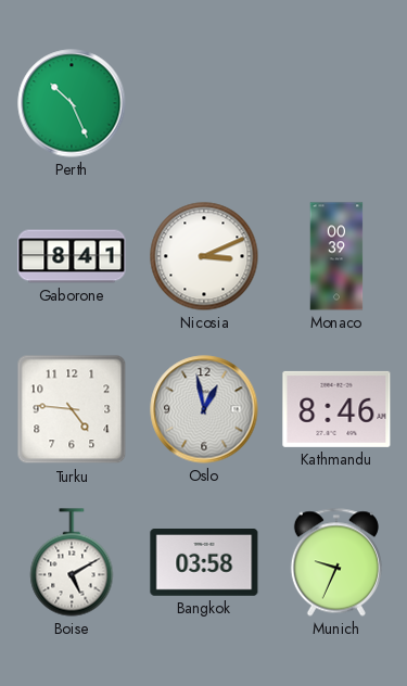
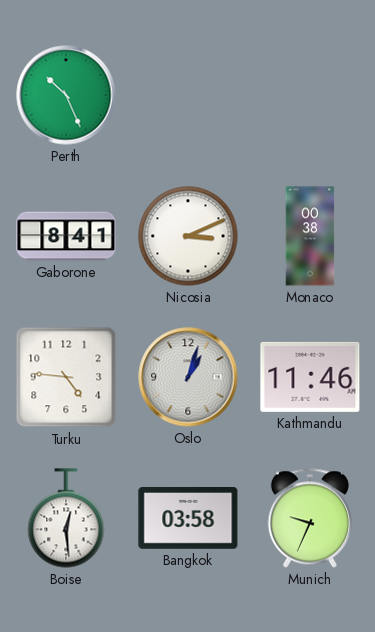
Monaco: 00:39 -> 00:38
Oslo: 12:58 -> 1:03
Kathmandu: 8:46 -> 11:46
Boise: 5:10 -> 12:29
